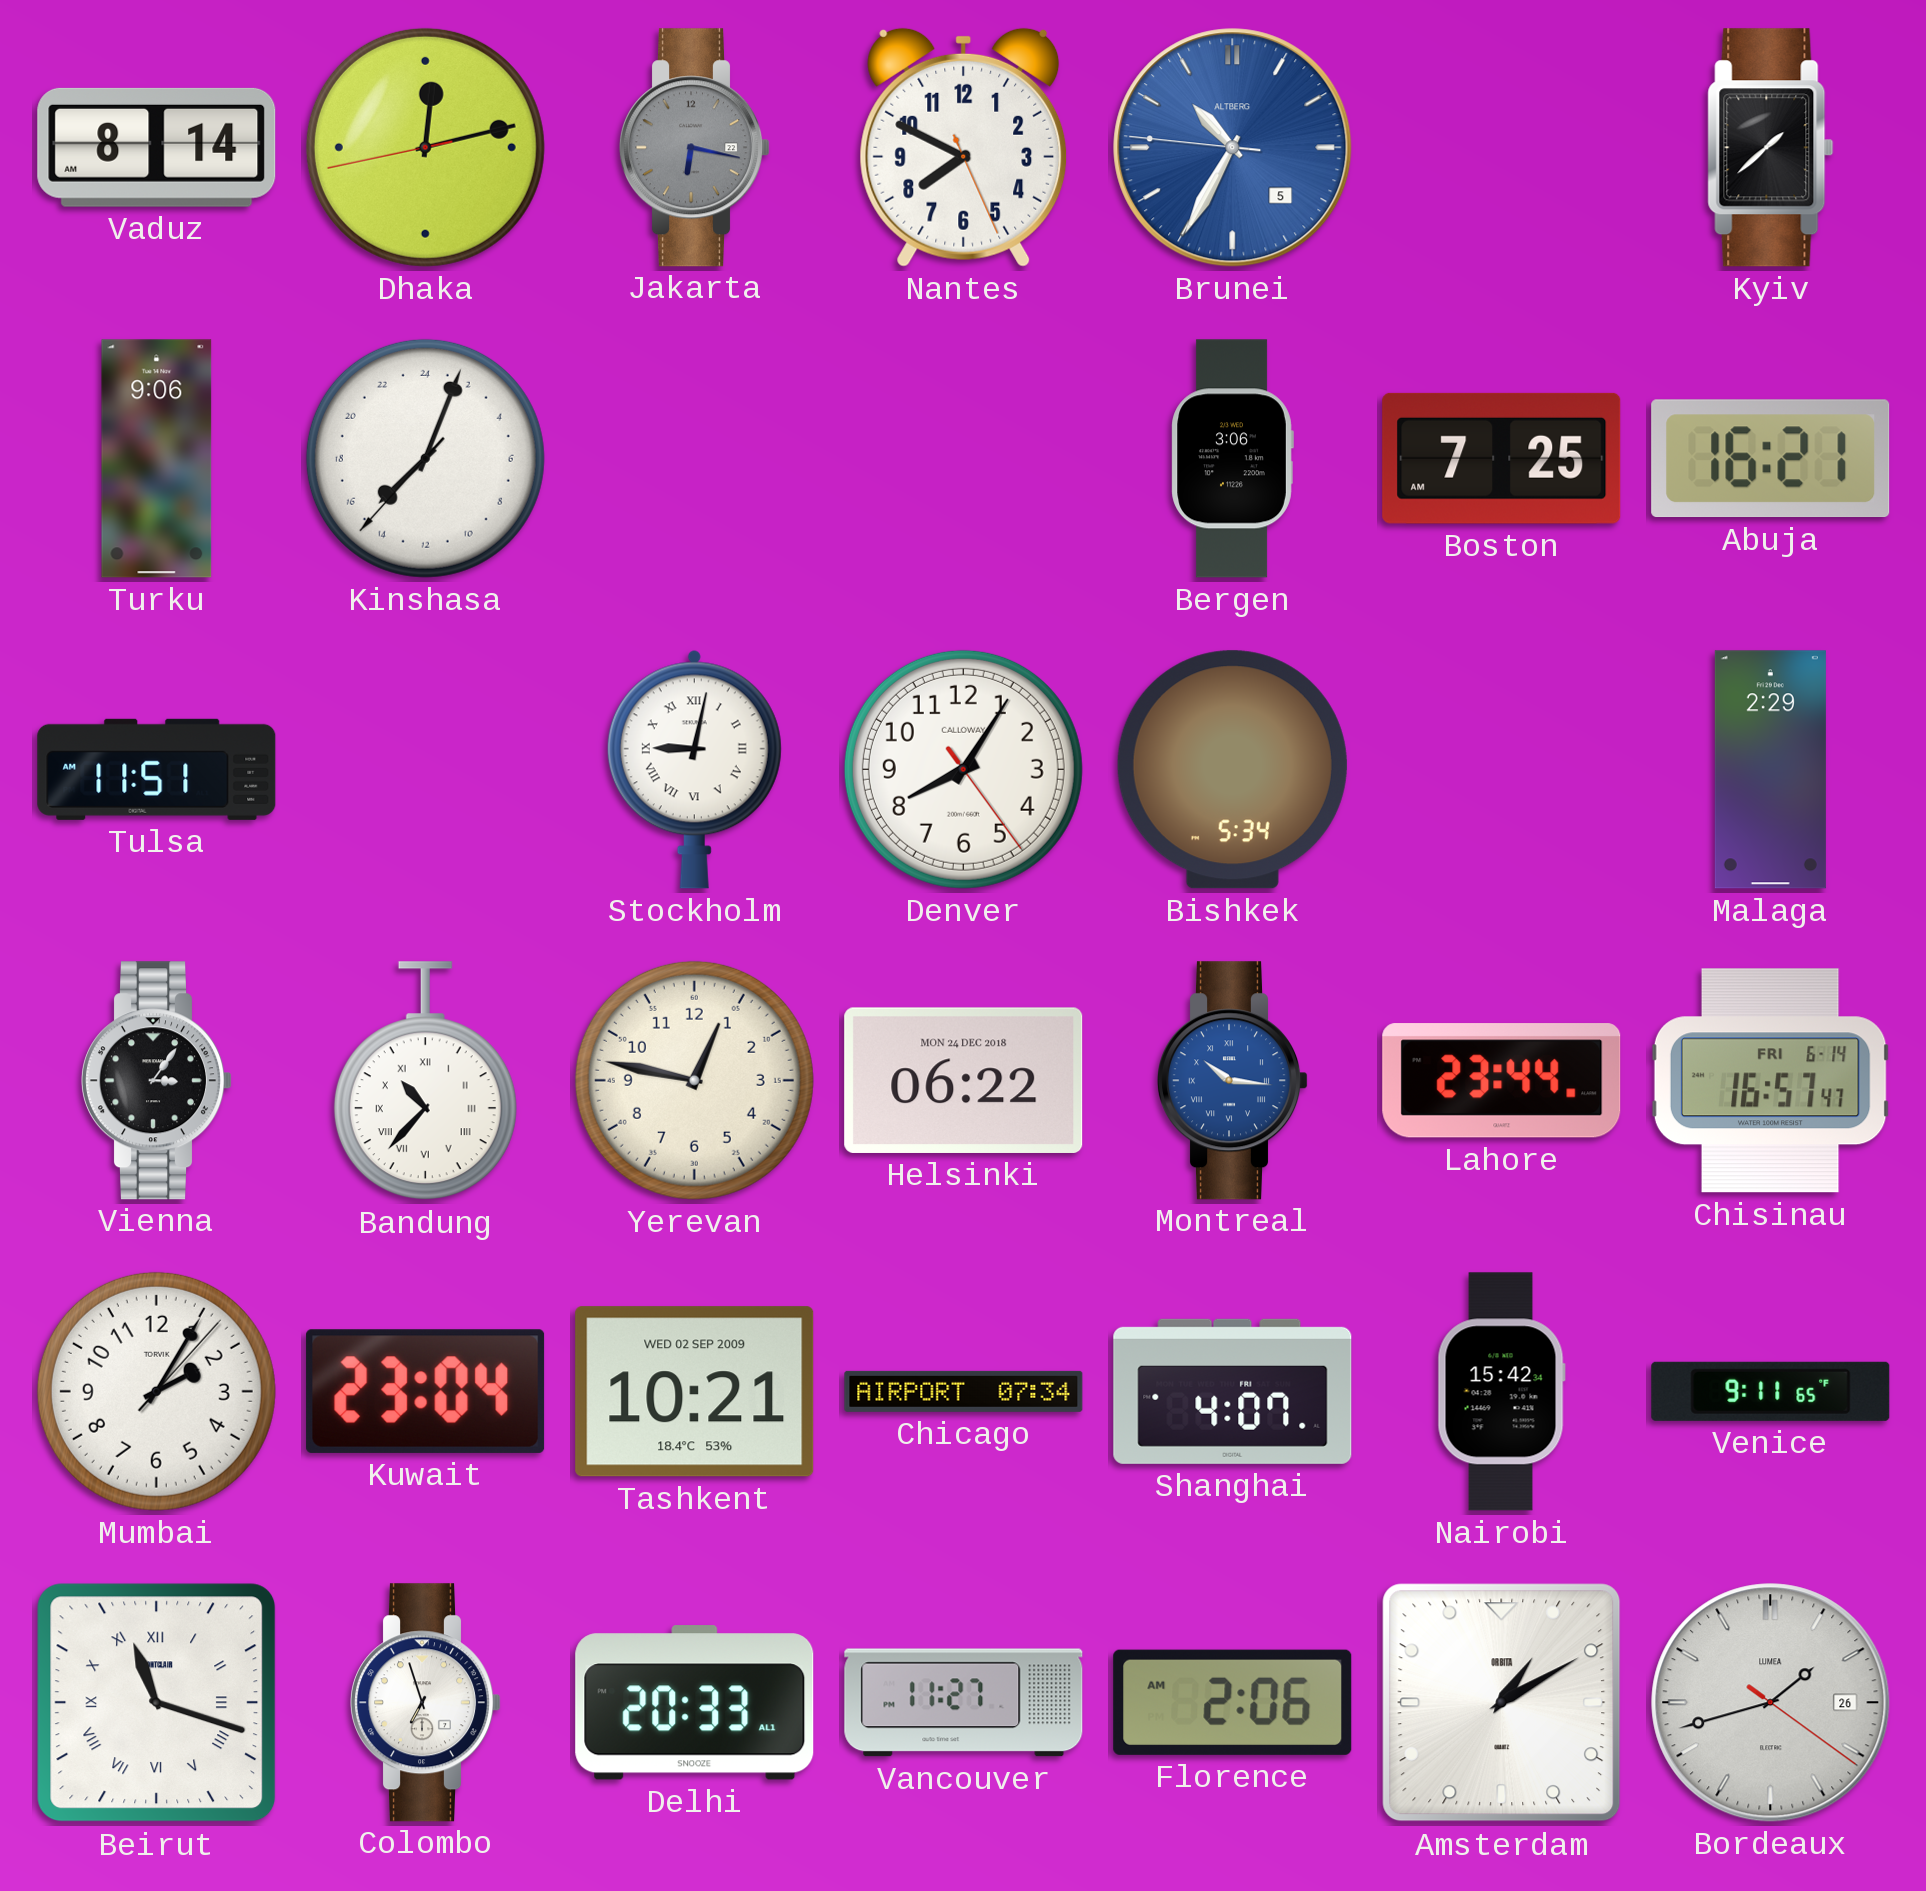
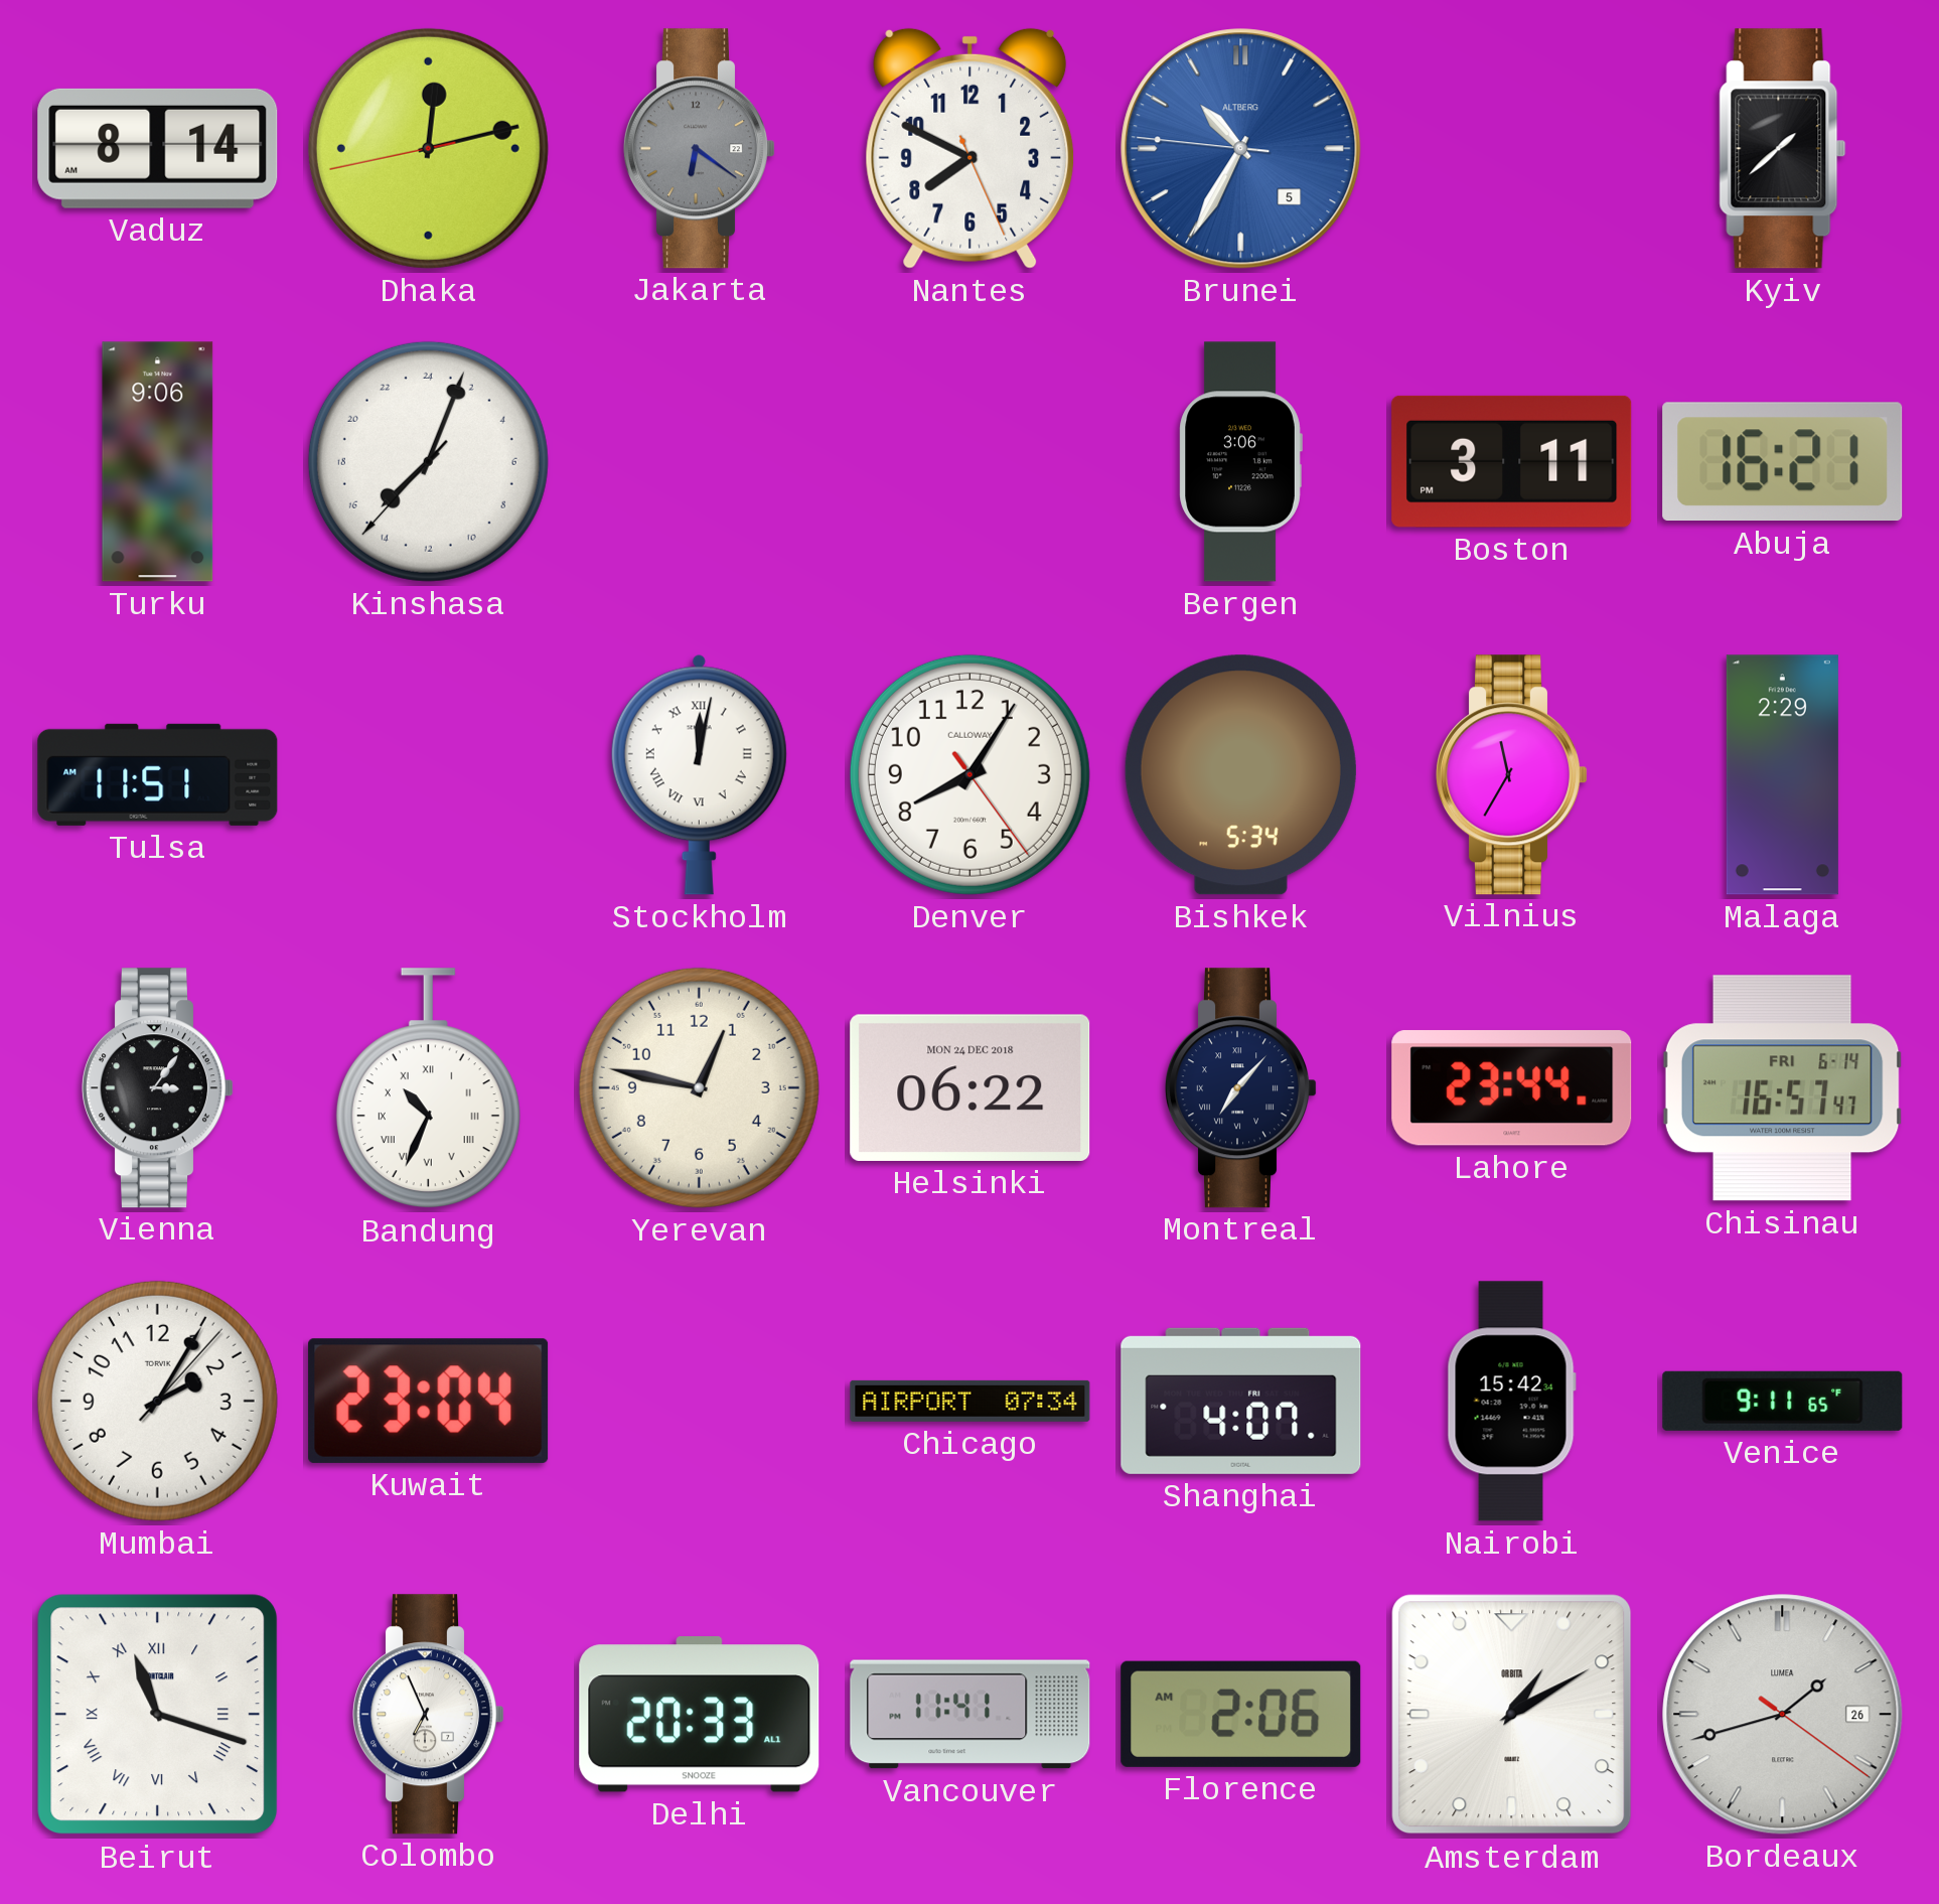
Jakarta: 6:17 -> 6:21
Boston: 7:25 -> 3:11
Stockholm: 9:02 -> 12:02
Vilnius: none -> 11:35
Bandung: 10:37 -> 10:34
Montreal: 10:16 -> 7:07
Montreal dial: blue -> navy
Tashkent: 10:21 -> none
Colombo: 6:57 -> 6:56
Vancouver: 11:27 -> 11:41
